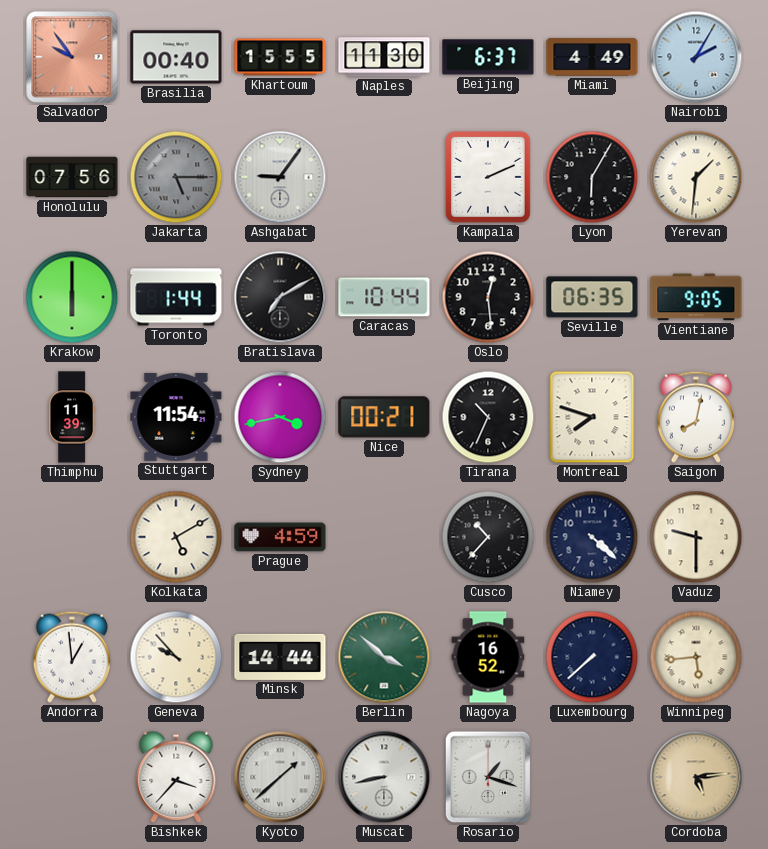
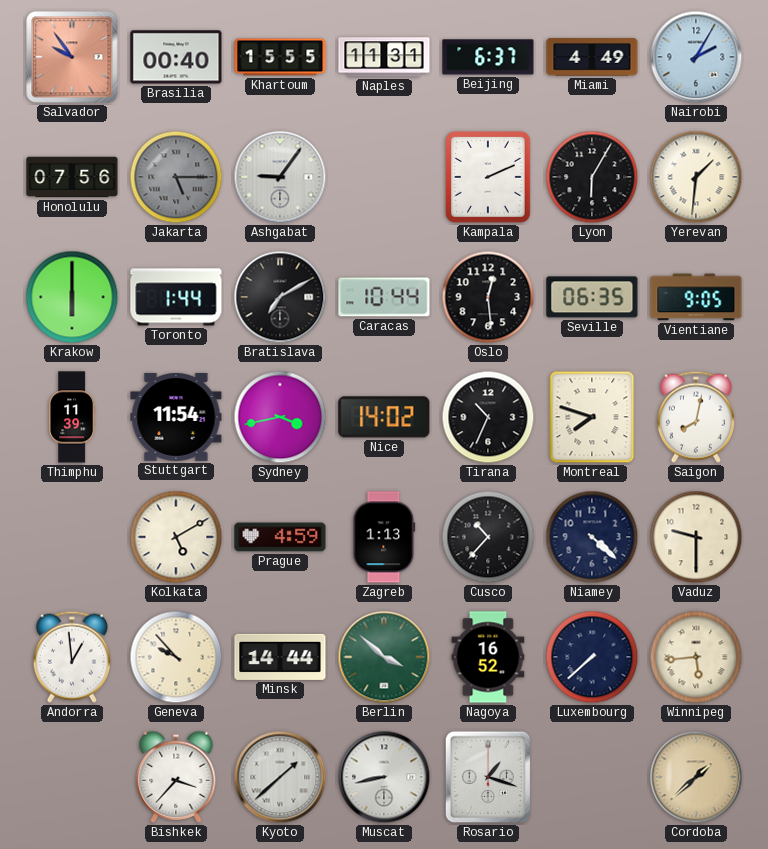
Naples: 11:30 -> 11:31
Nice: 00:21 -> 14:02
Zagreb: none -> 1:13
Cordoba: 5:14 -> 1:38
